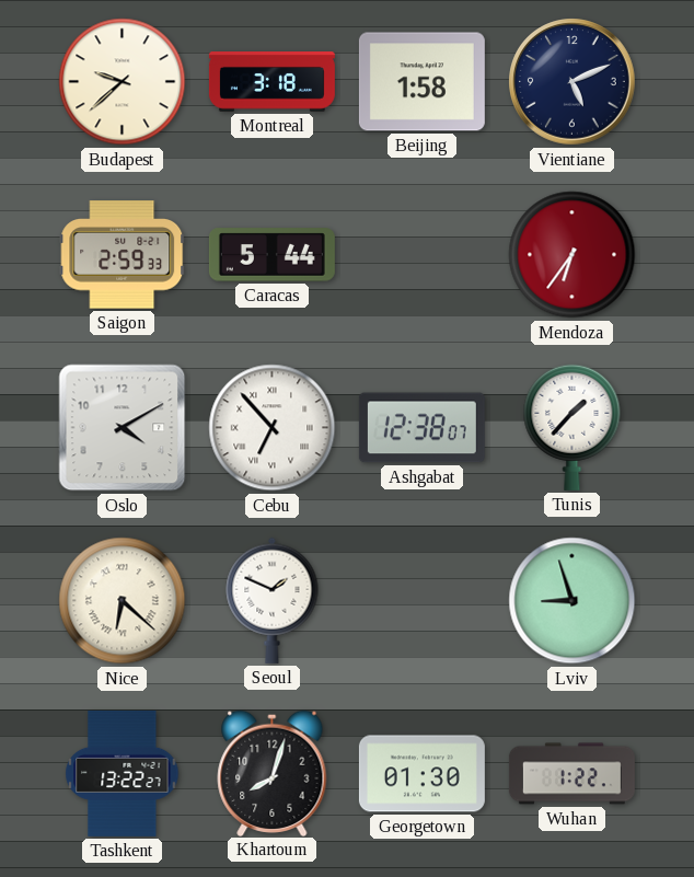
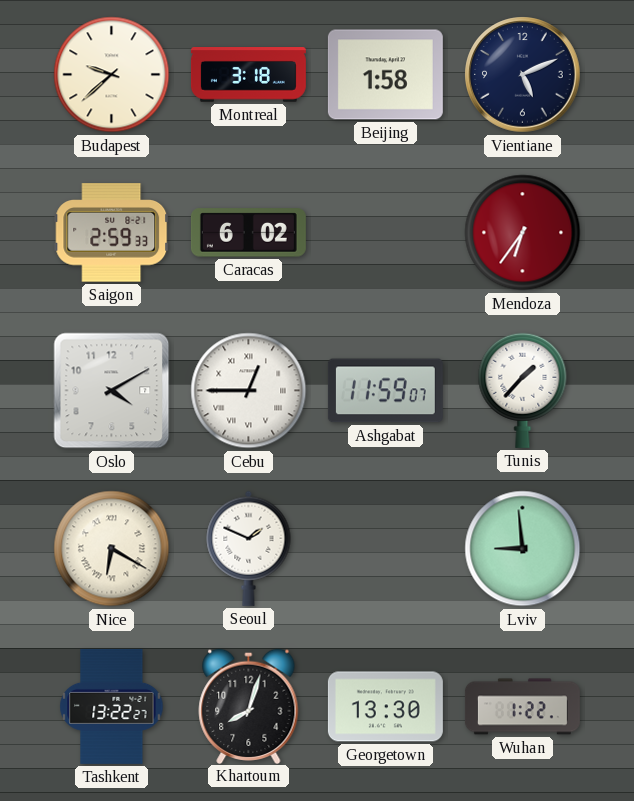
Caracas: 5:44 -> 6:02
Cebu: 6:53 -> 12:45
Ashgabat: 12:38 -> 11:59
Nice: 6:22 -> 6:20
Lviv: 8:57 -> 8:59
Georgetown: 01:30 -> 13:30
